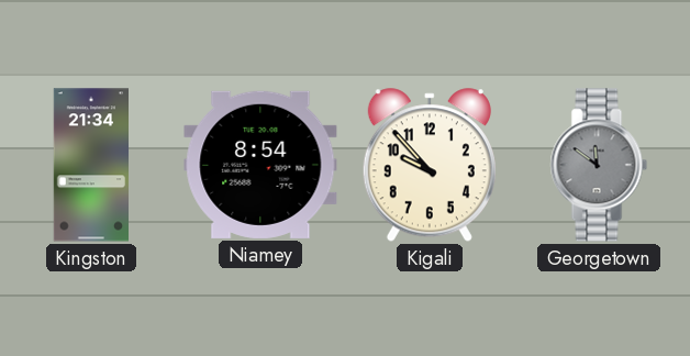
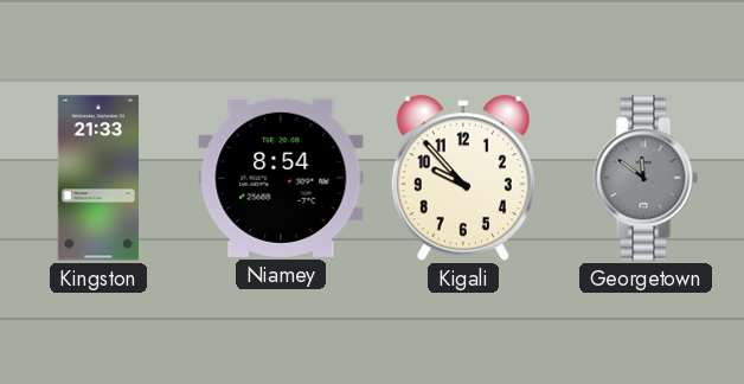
Kingston: 21:34 -> 21:33
